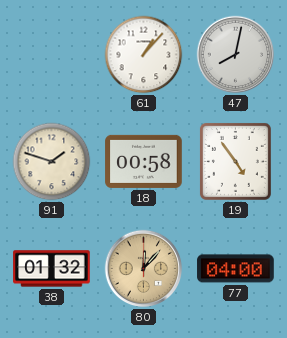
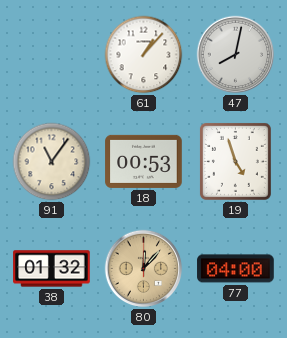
91: 1:48 -> 11:06
18: 00:58 -> 00:53
19: 4:54 -> 4:57
